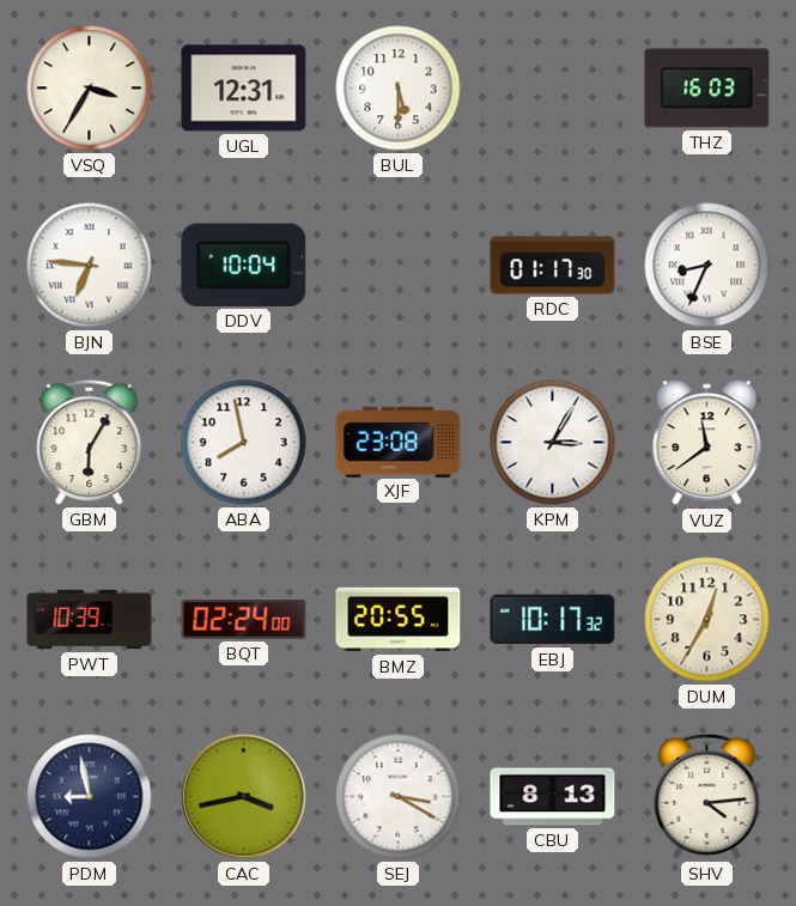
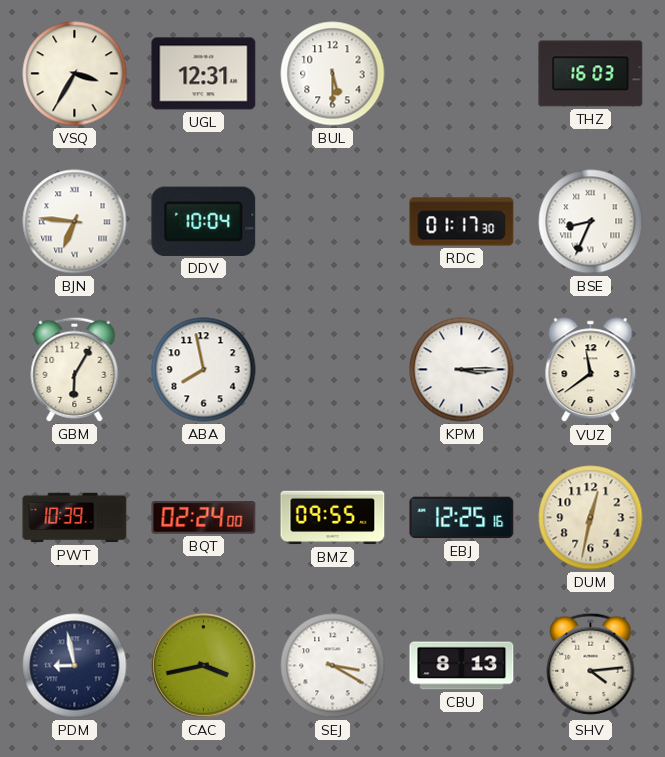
XJF: 23:08 -> none
KPM: 3:05 -> 3:15
BMZ: 20:55 -> 09:55
EBJ: 10:17 -> 12:25
DUM: 12:35 -> 12:32
